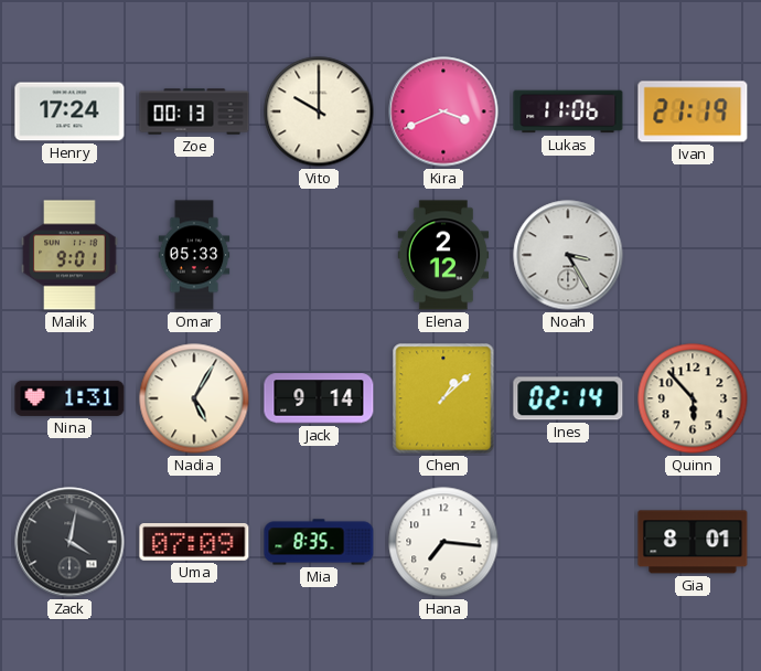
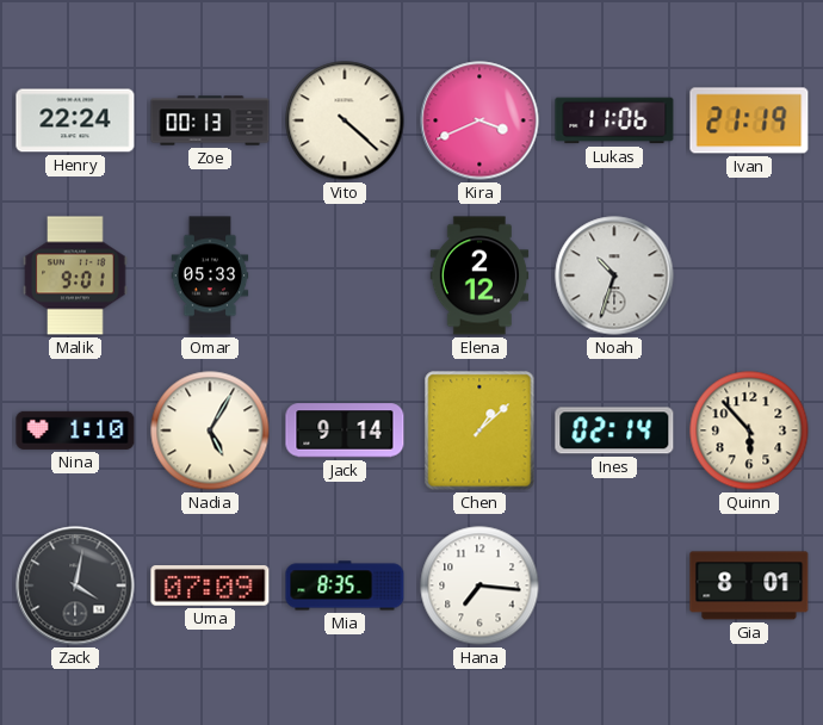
Henry: 17:24 -> 22:24
Vito: 10:00 -> 4:22
Noah: 3:25 -> 10:33
Nina: 1:31 -> 1:10
